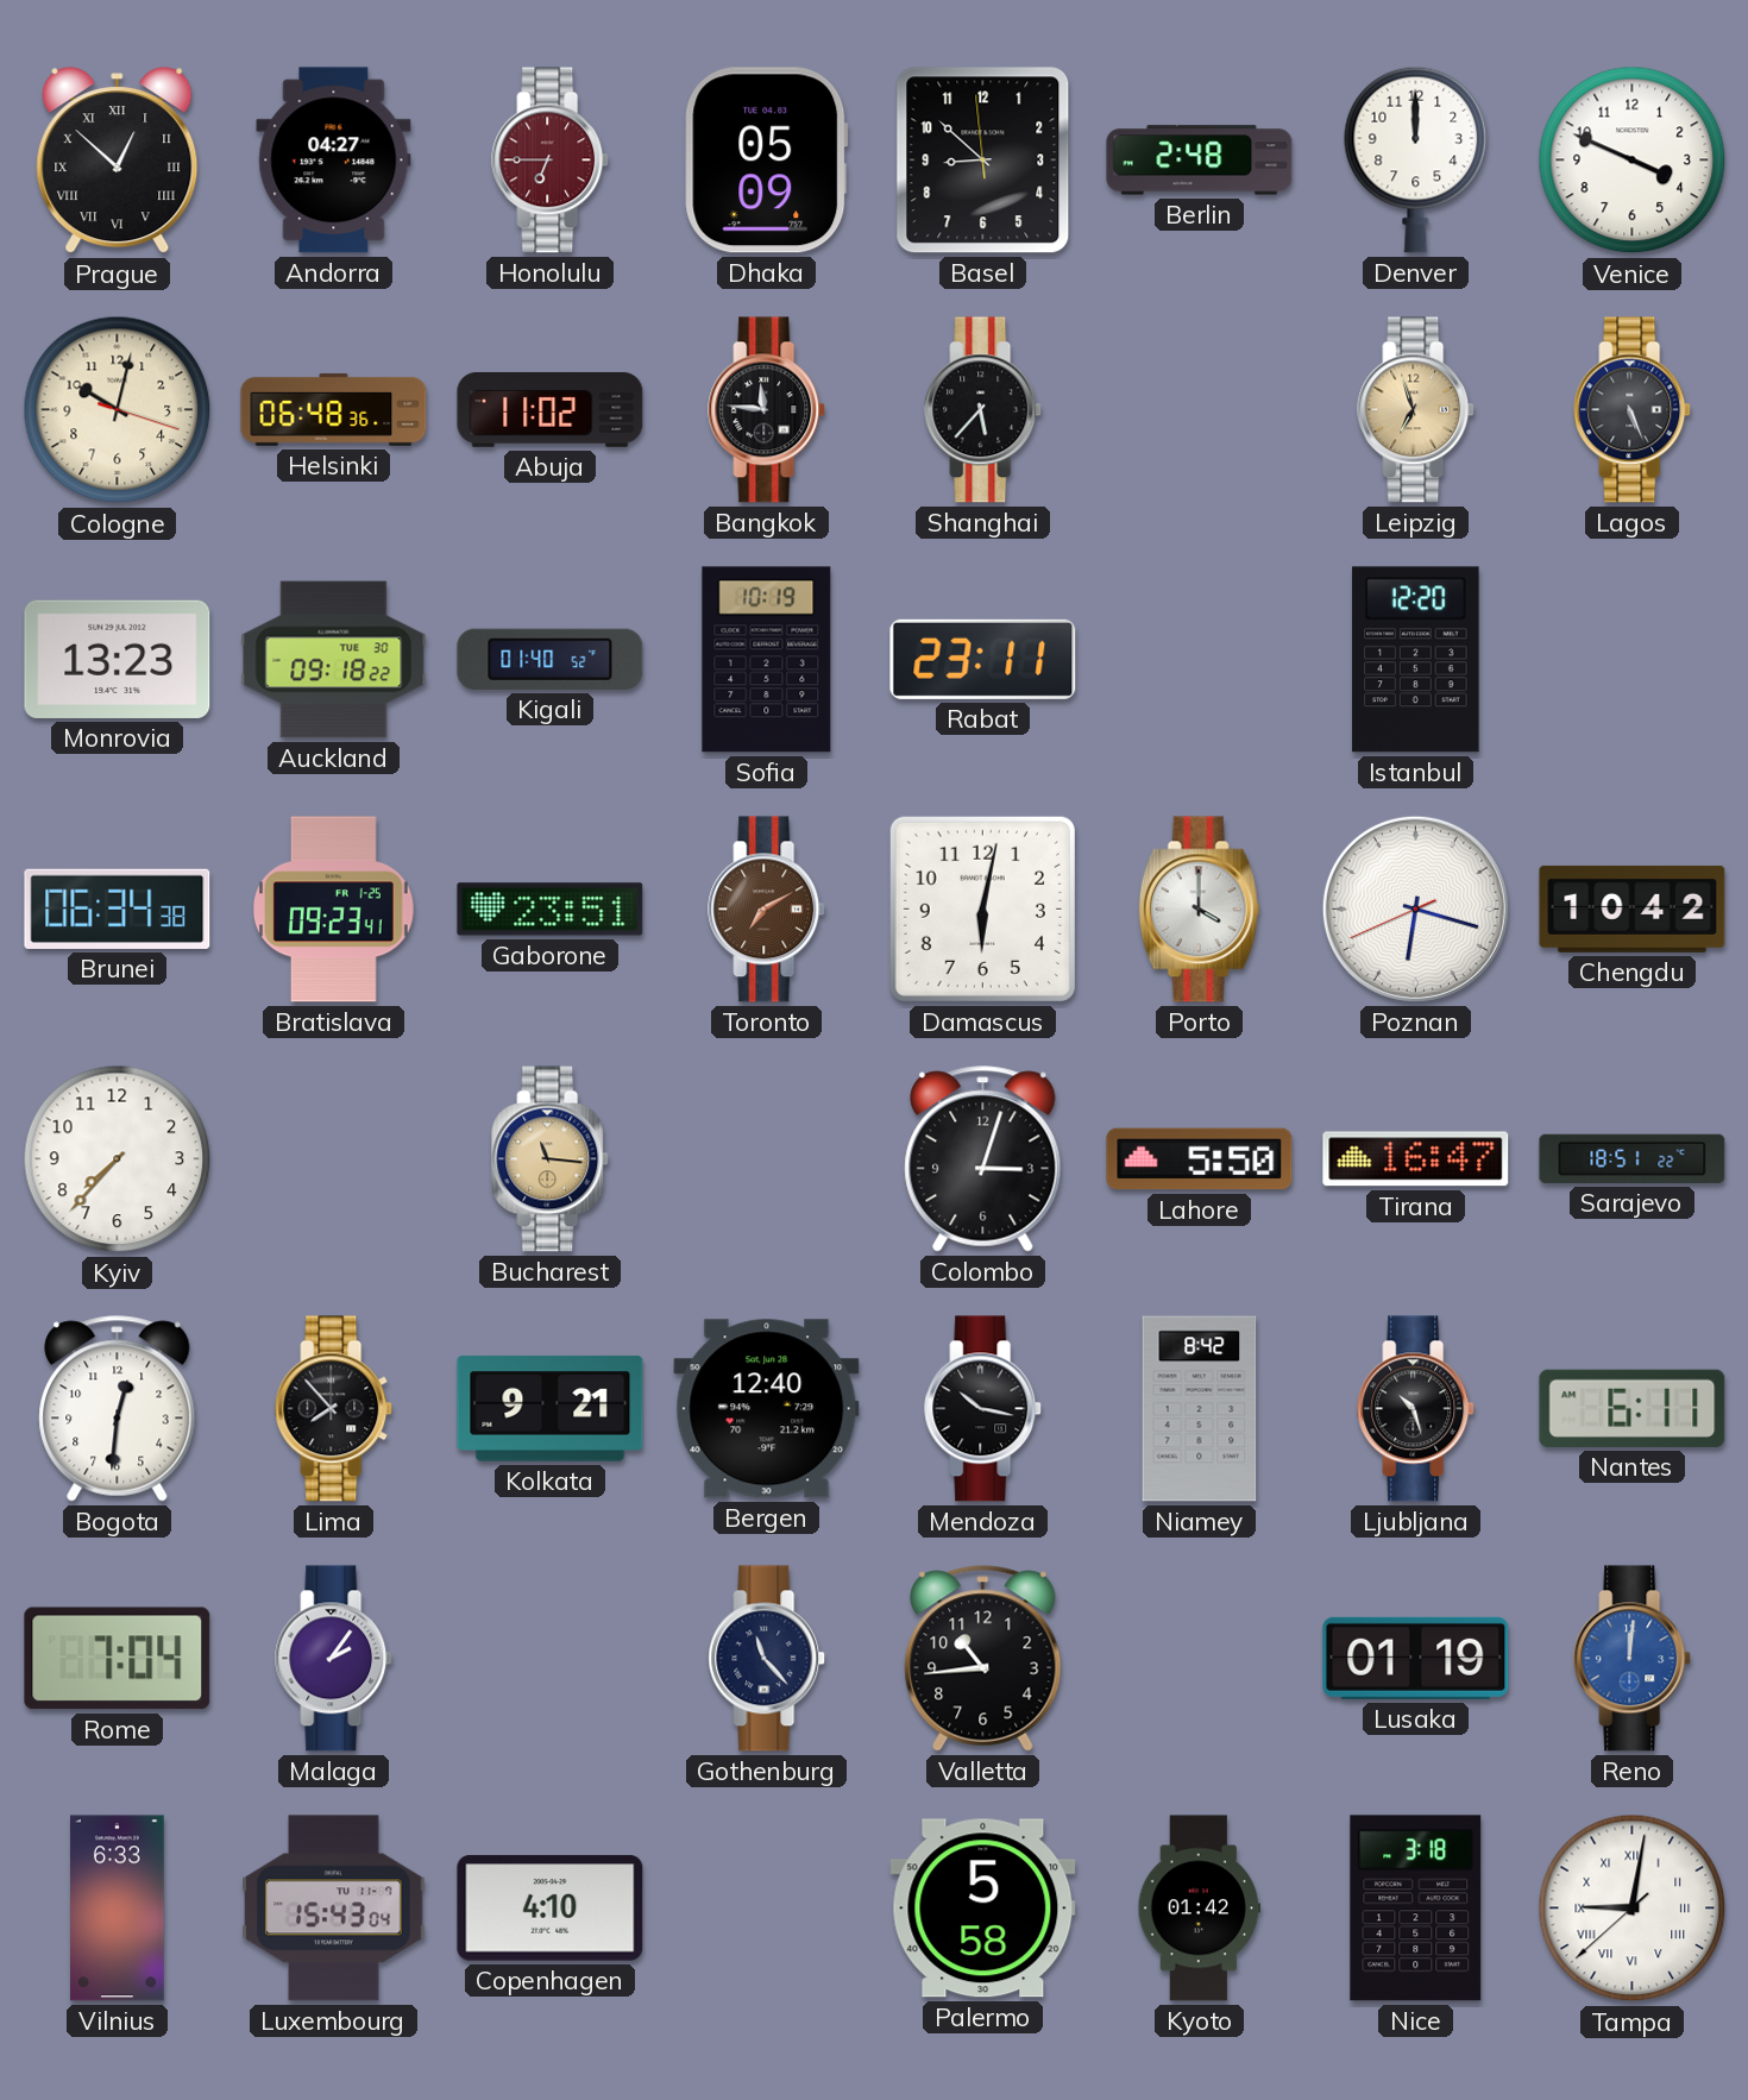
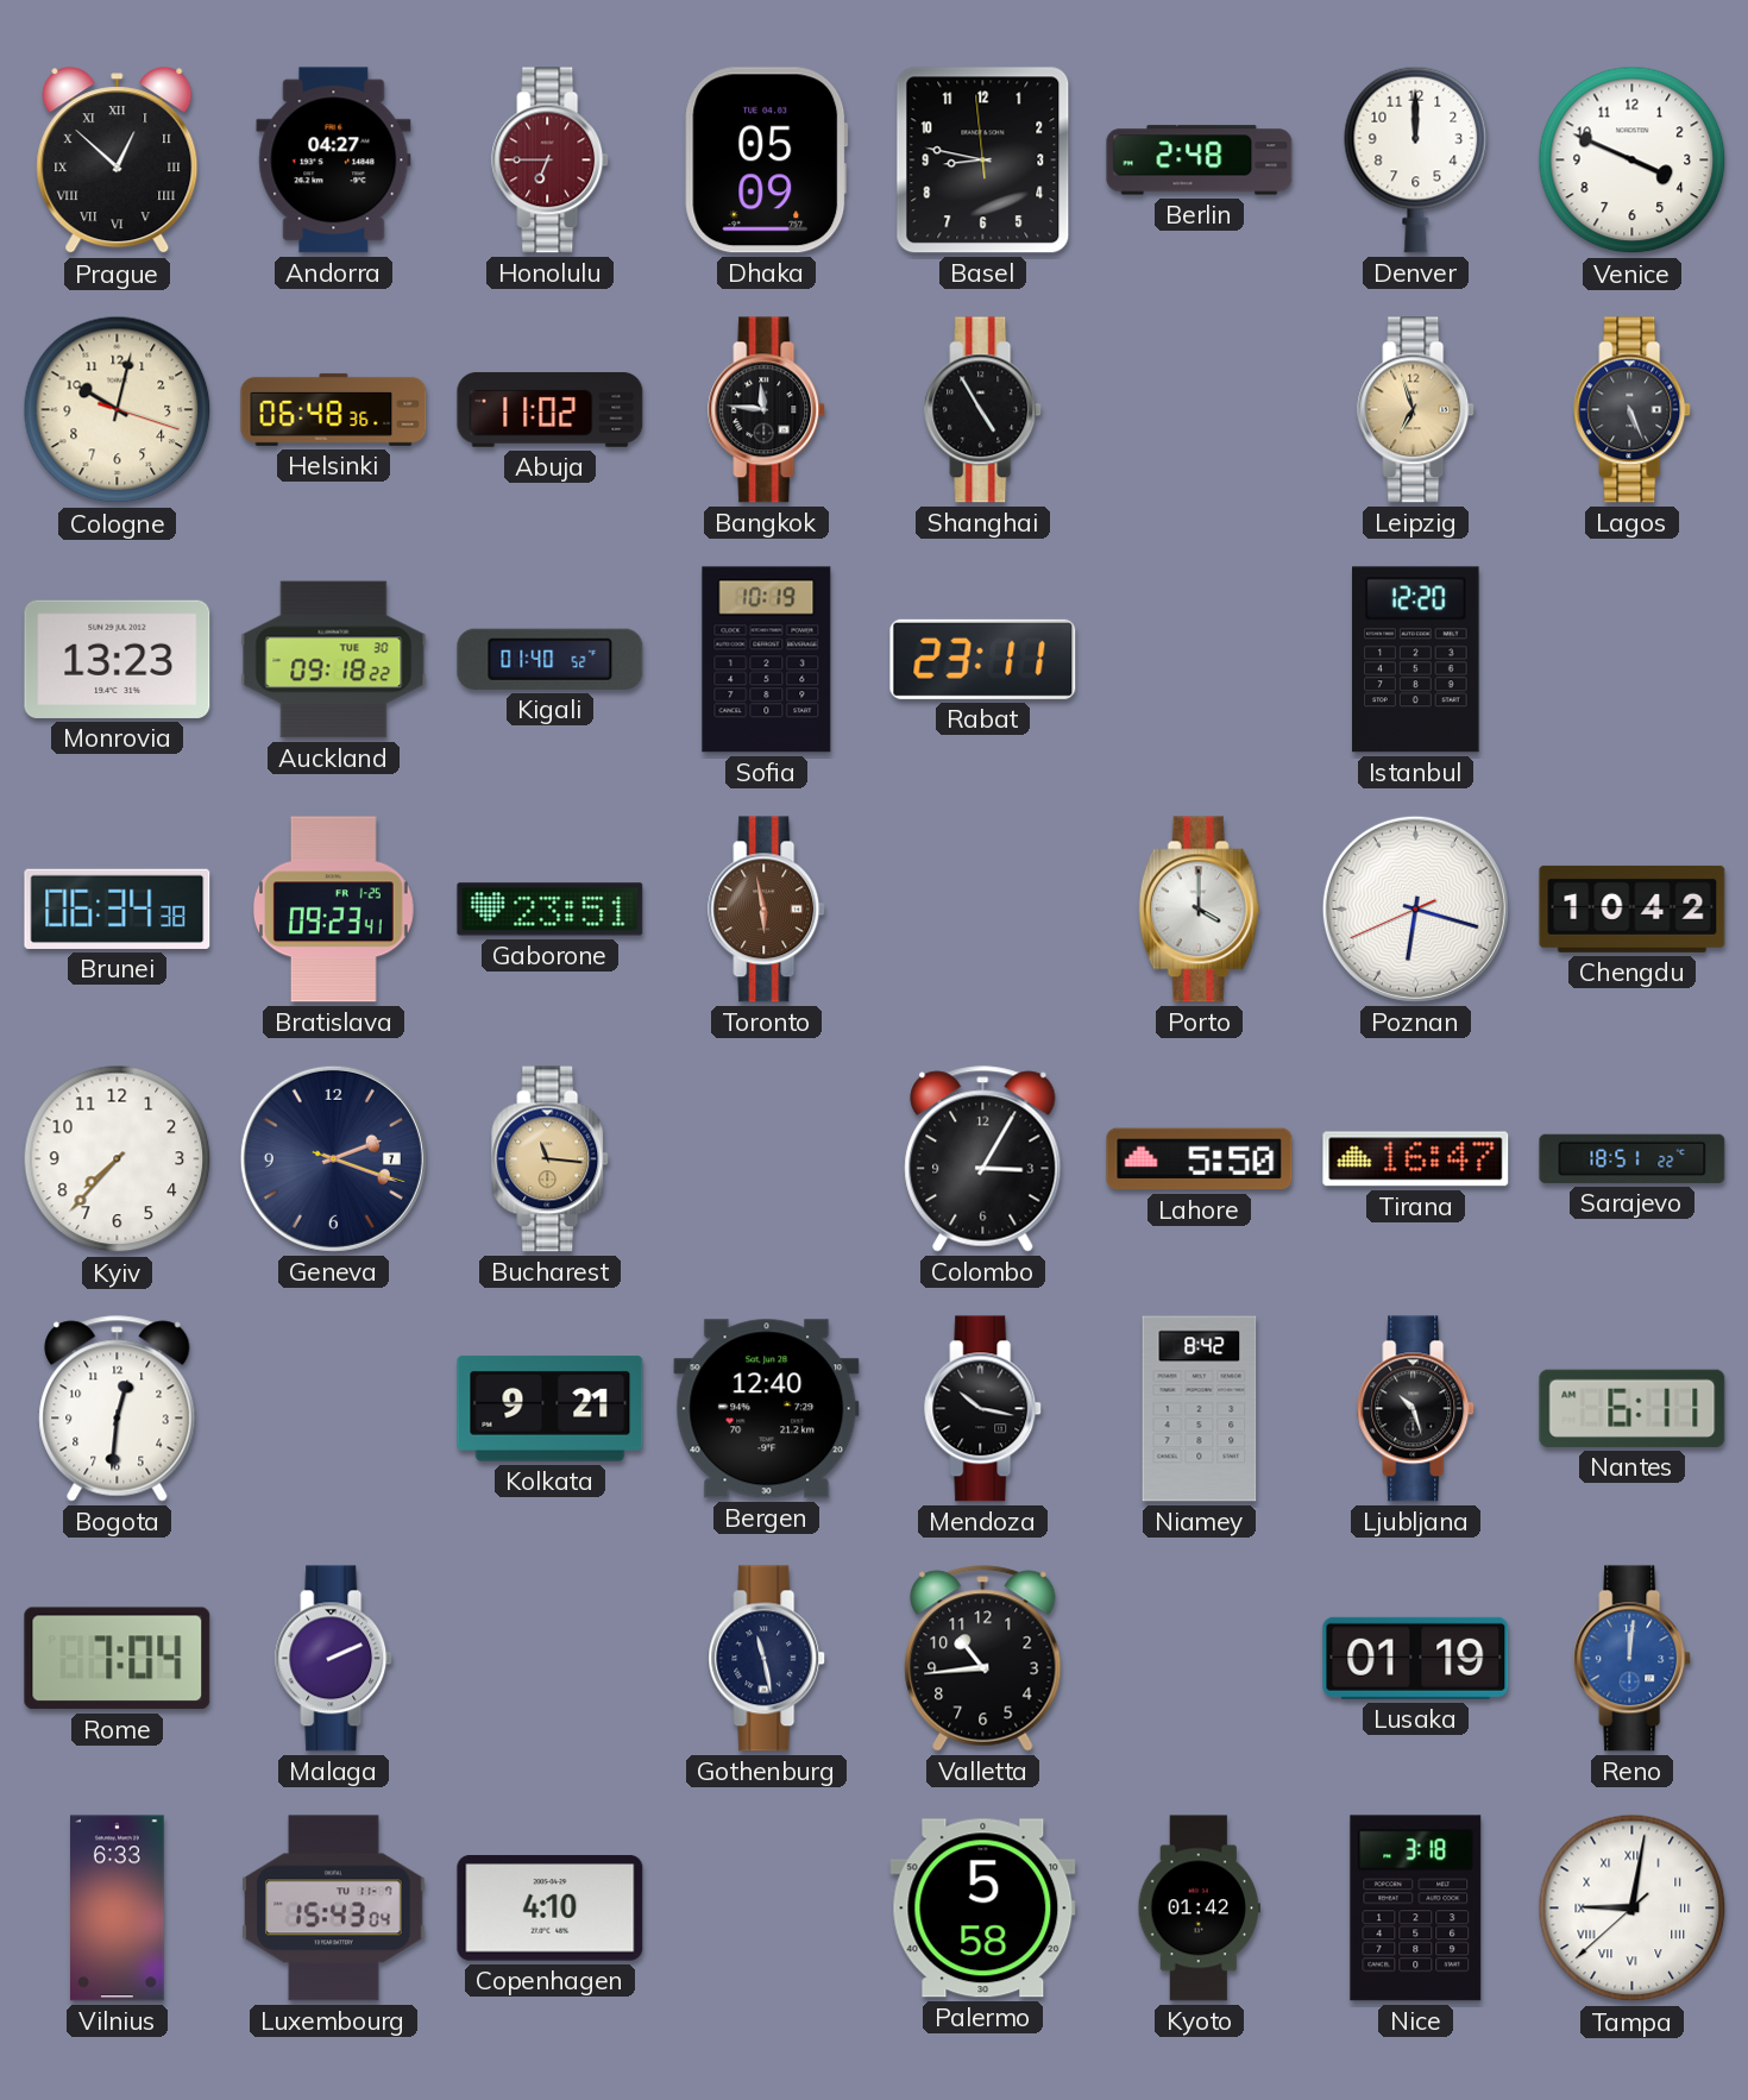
Basel: 8:51 -> 8:46
Shanghai: 5:37 -> 4:55
Toronto: 7:10 -> 5:58
Damascus: 6:02 -> none
Geneva: none -> 2:18
Colombo: 3:03 -> 3:05
Lima: 7:53 -> none
Malaga: 2:06 -> 2:11
Gothenburg: 11:23 -> 11:28
